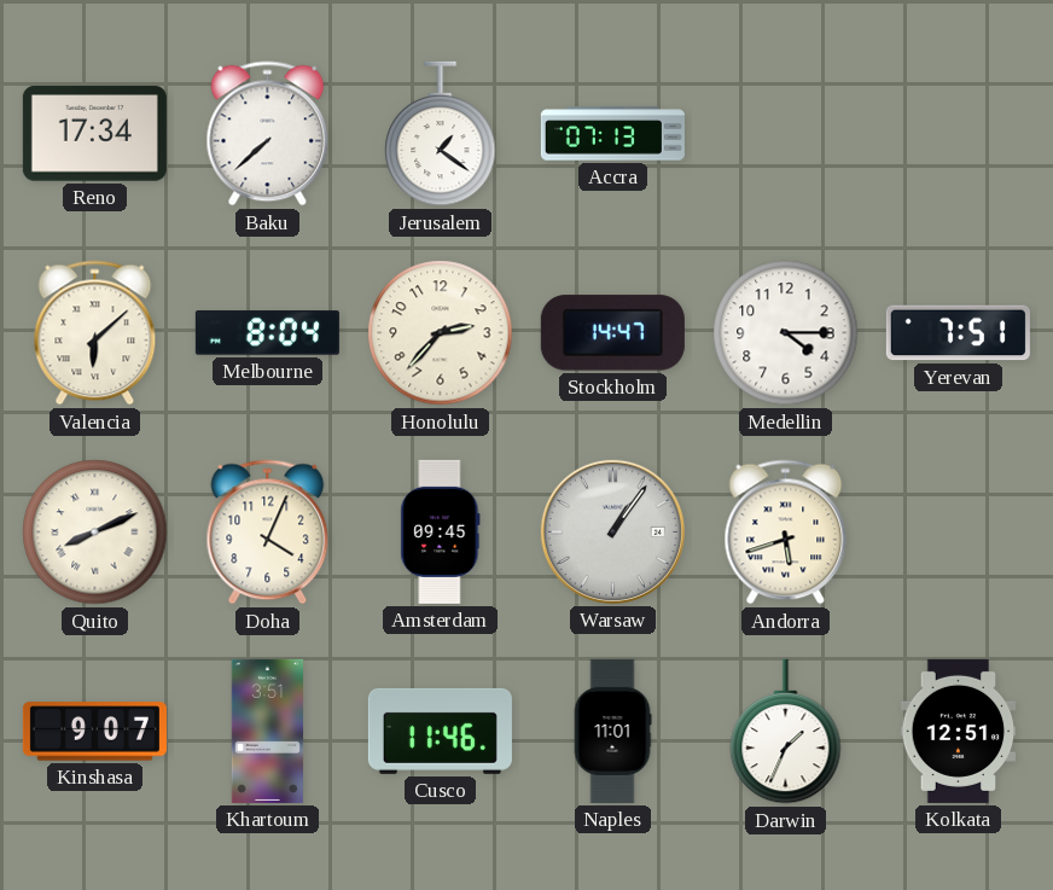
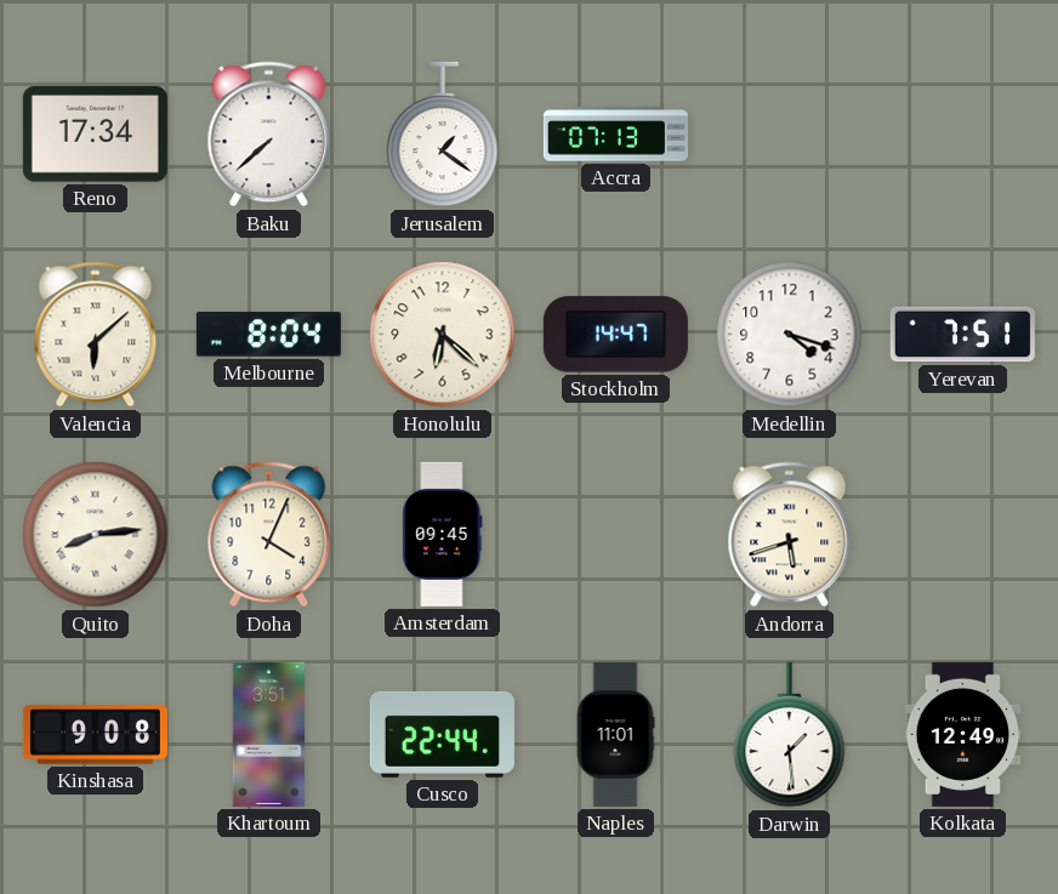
Honolulu: 2:37 -> 6:22
Medellin: 4:15 -> 4:18
Quito: 8:11 -> 8:14
Warsaw: 1:06 -> none
Kinshasa: 9:07 -> 9:08
Cusco: 11:46 -> 22:44
Darwin: 1:34 -> 1:29
Kolkata: 12:51 -> 12:49
